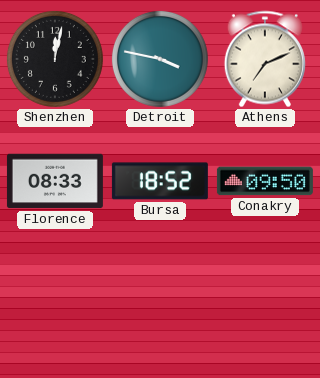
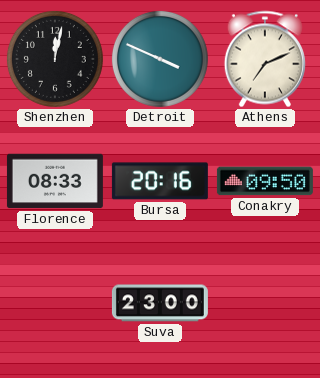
Detroit: 3:47 -> 3:49
Bursa: 18:52 -> 20:16
Suva: none -> 23:00
